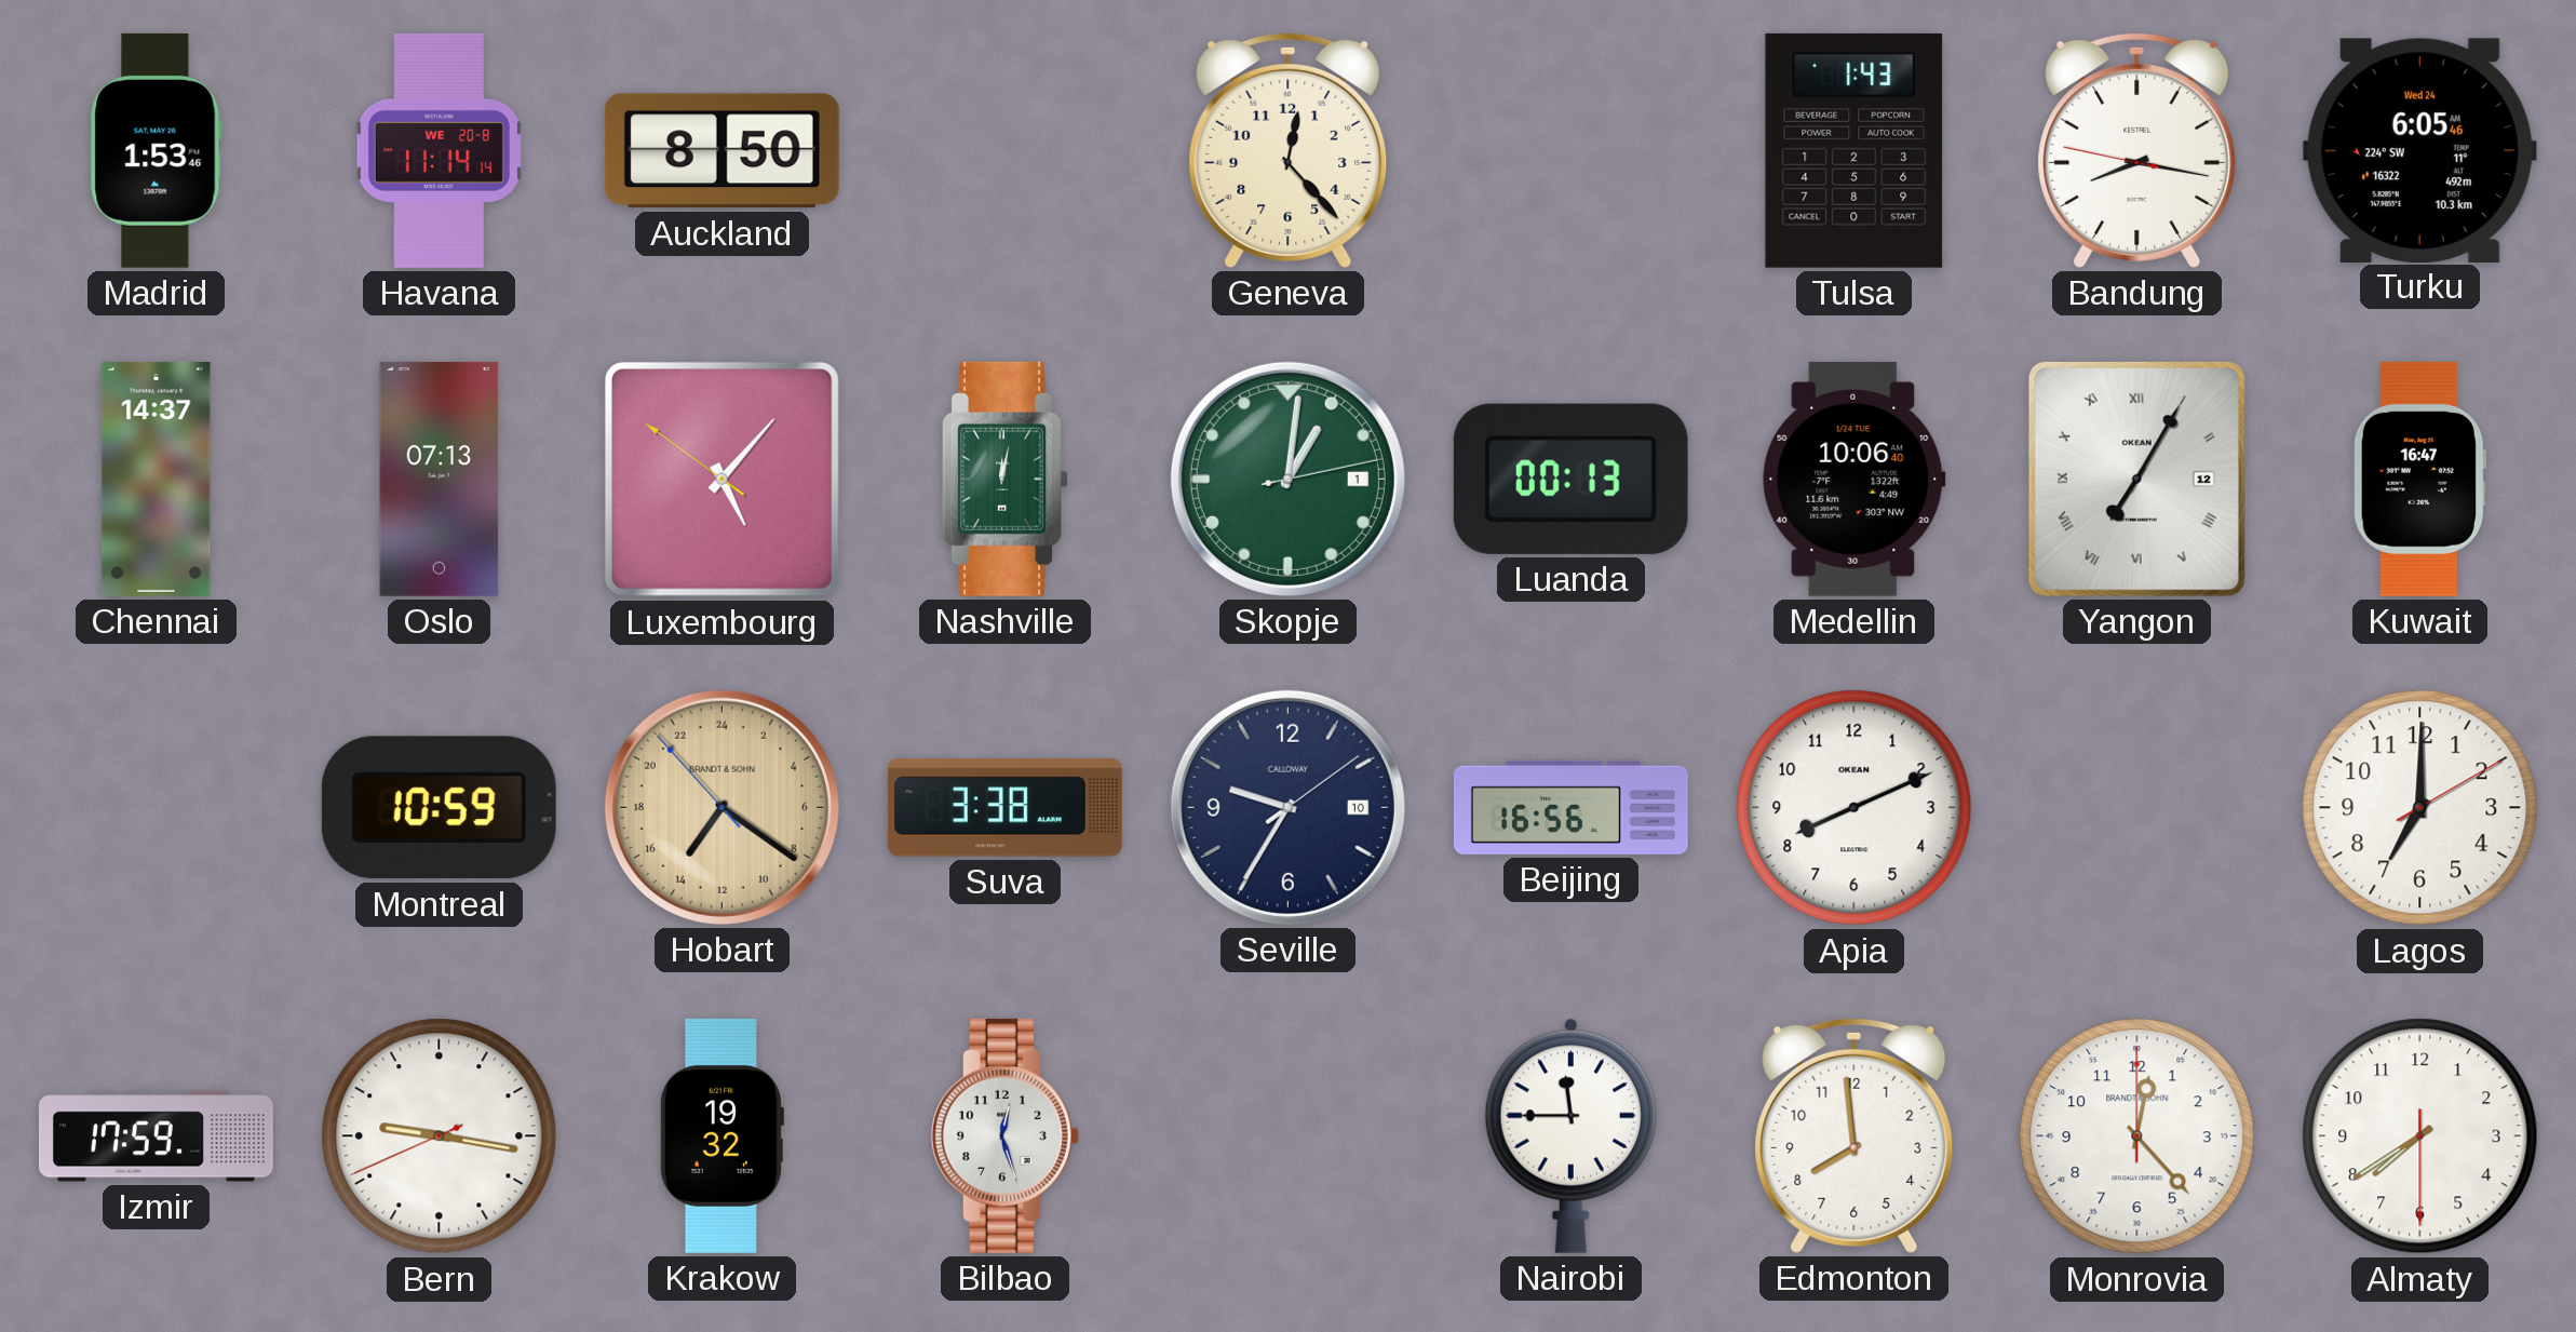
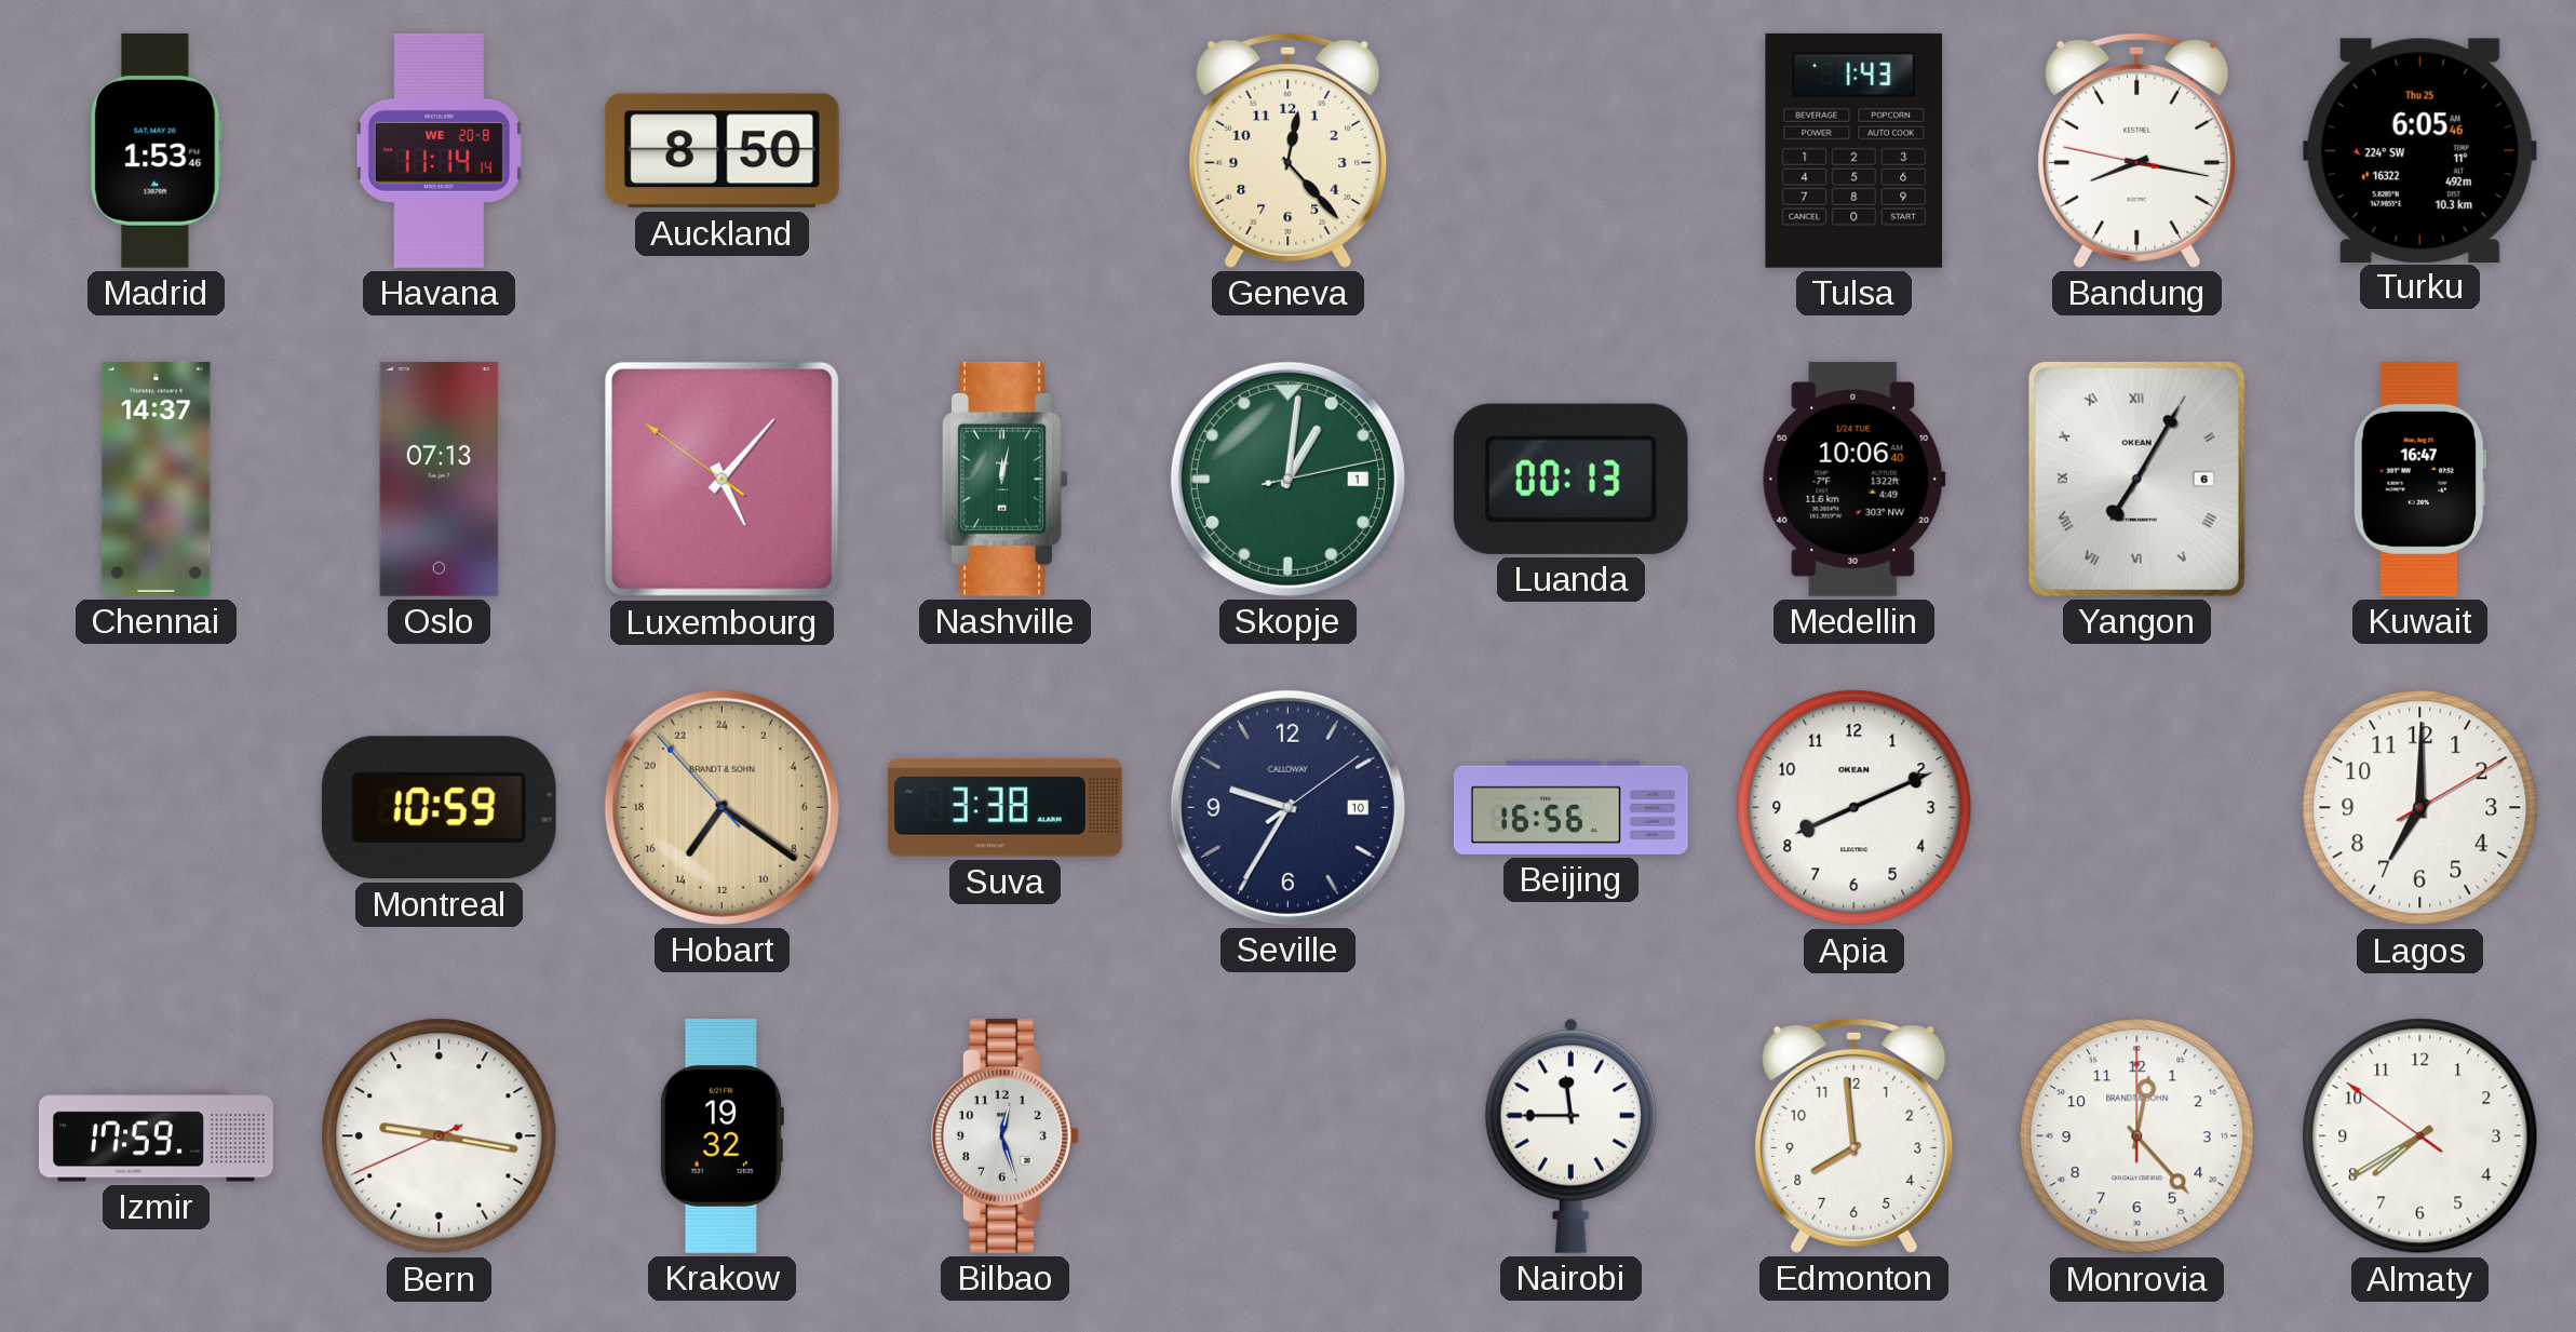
Turku date: Wed 24 -> Thu 25
Yangon date: 12 -> 6
Almaty: 7:39:30 -> 7:39:51
